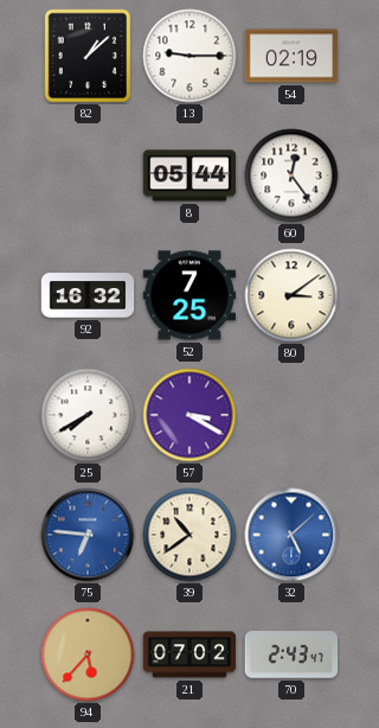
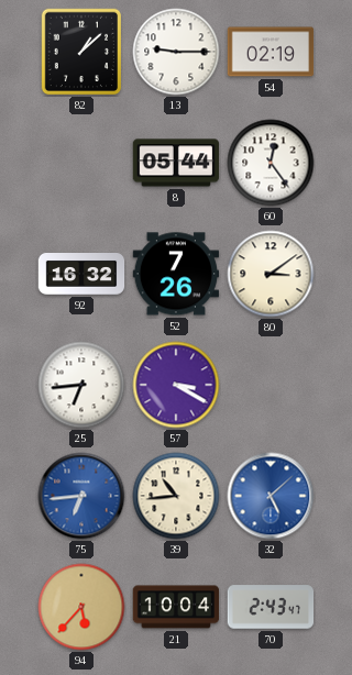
52: 7:25 -> 7:26
25: 7:40 -> 6:44
75: 6:46 -> 6:44
39: 10:39 -> 10:44
21: 07:02 -> 10:04
